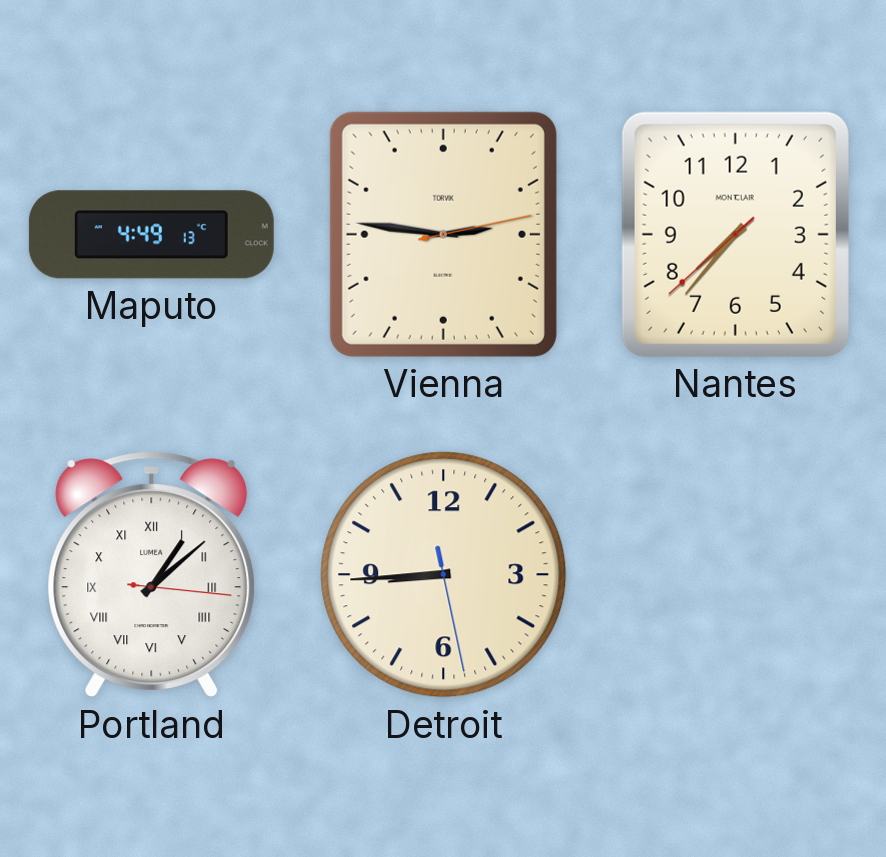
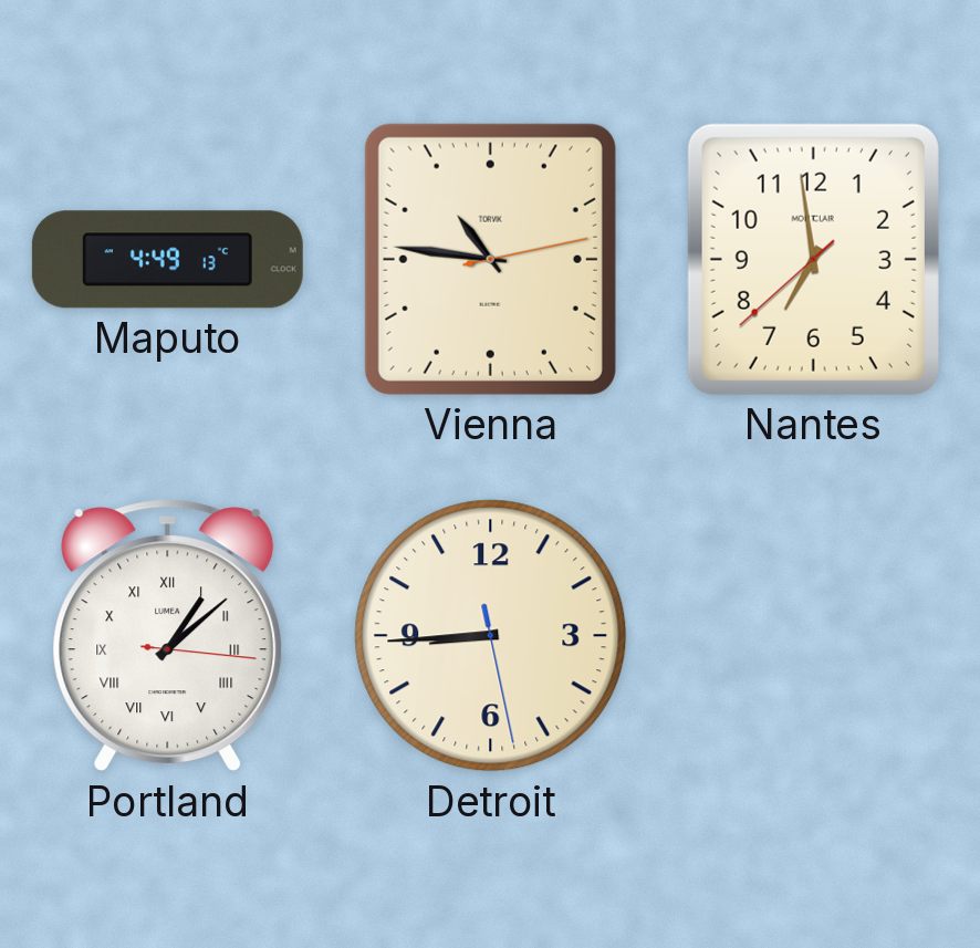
Vienna: 2:46 -> 10:46
Nantes: 7:36 -> 6:58
